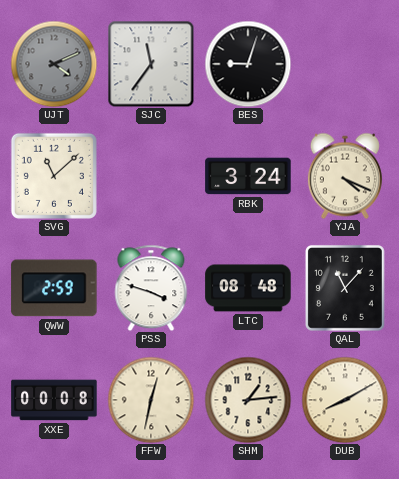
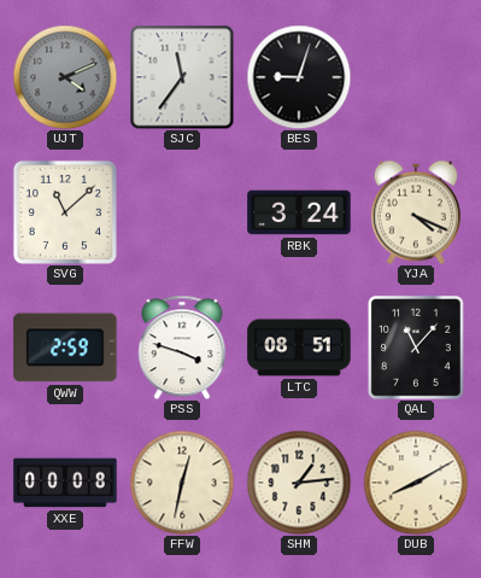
LTC: 08:48 -> 08:51
